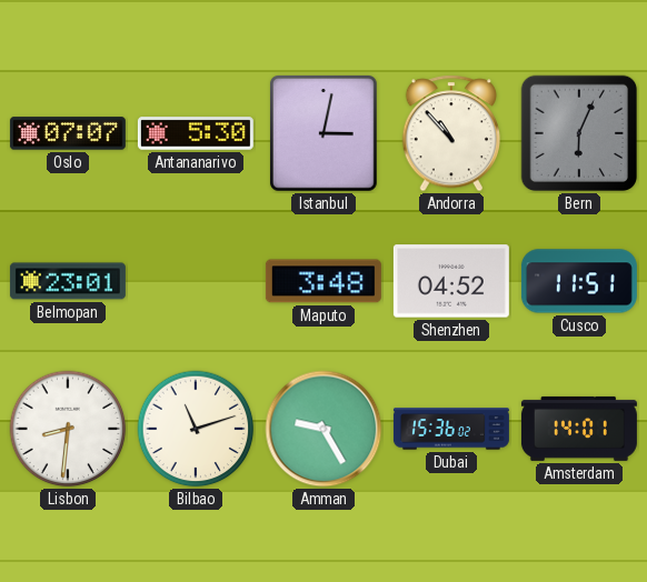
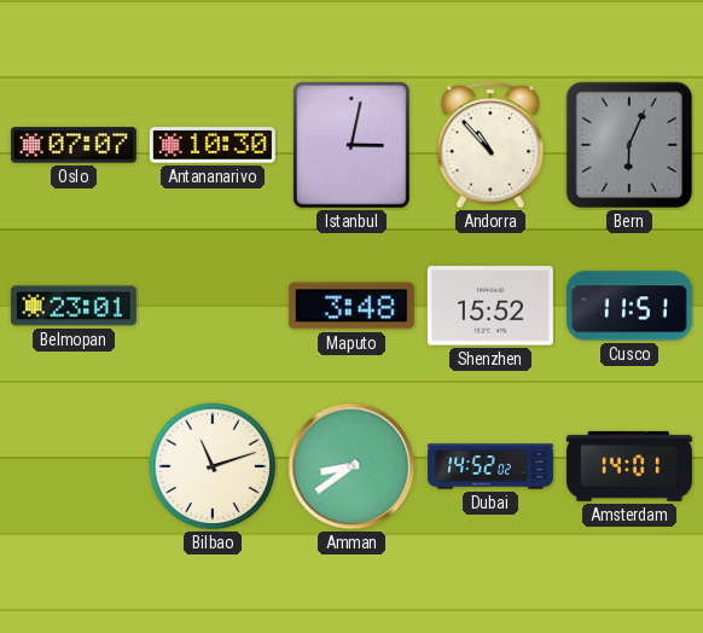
Antananarivo: 5:30 -> 10:30
Shenzhen: 04:52 -> 15:52
Lisbon: 8:31 -> none
Amman: 9:25 -> 8:39
Dubai: 15:36 -> 14:52
